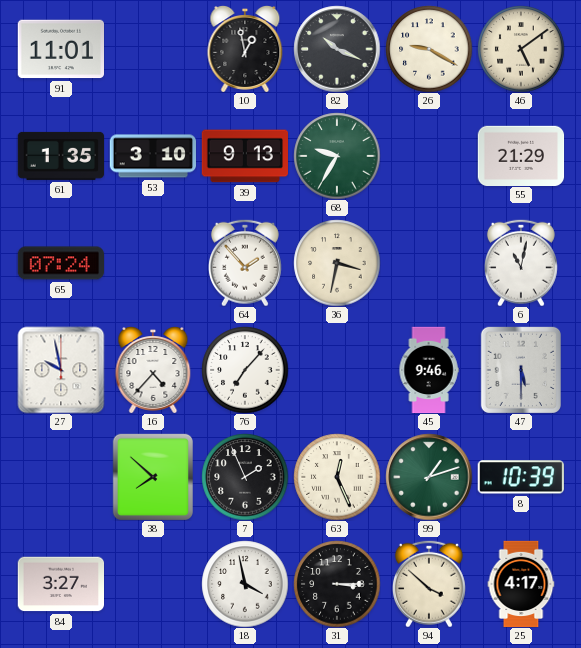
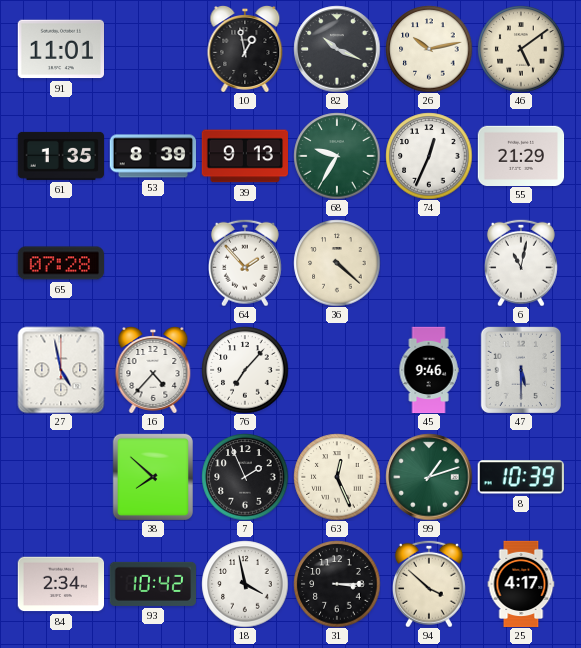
26: 9:20 -> 10:13
53: 3:10 -> 8:39
74: none -> 12:34
65: 07:24 -> 07:28
36: 3:32 -> 4:22
27: 9:58 -> 4:58
84: 3:27 -> 2:34
93: none -> 10:42
